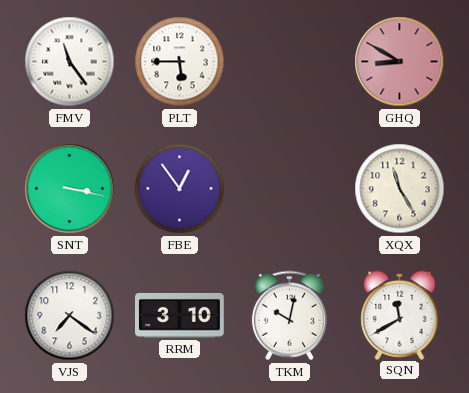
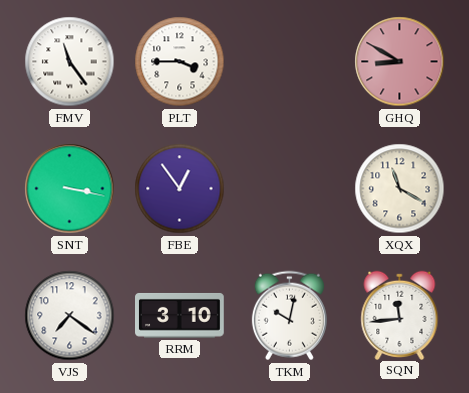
PLT: 5:45 -> 3:45
XQX: 11:25 -> 11:20
SQN: 11:40 -> 11:44
